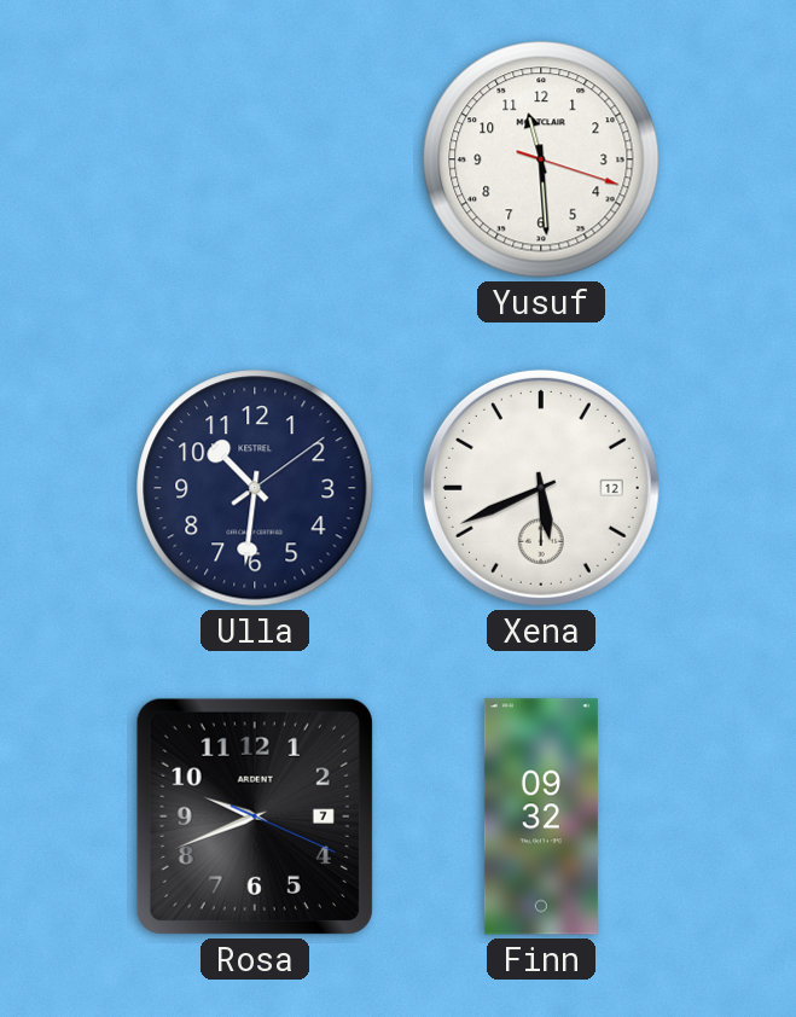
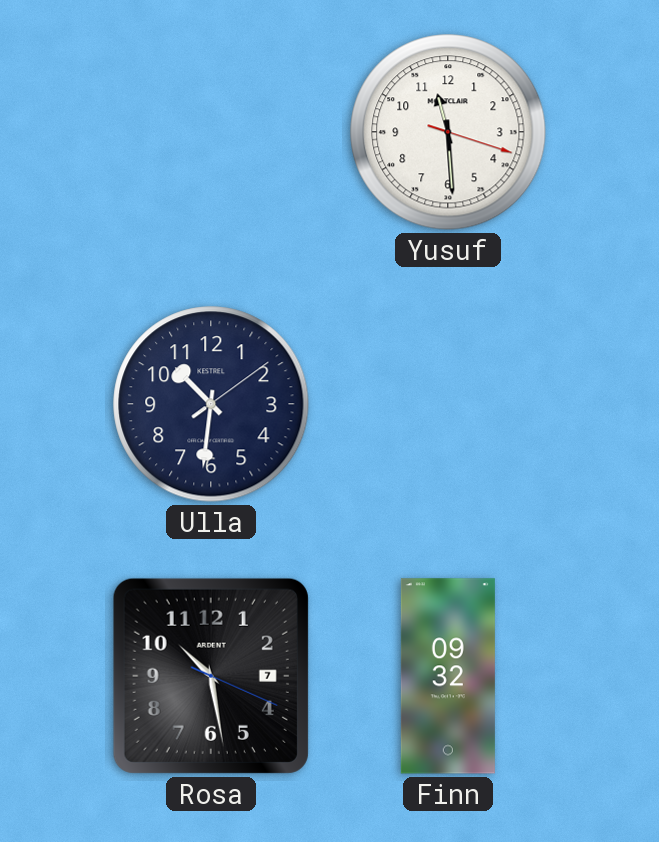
Xena: 5:41 -> none
Rosa: 9:41 -> 10:28
